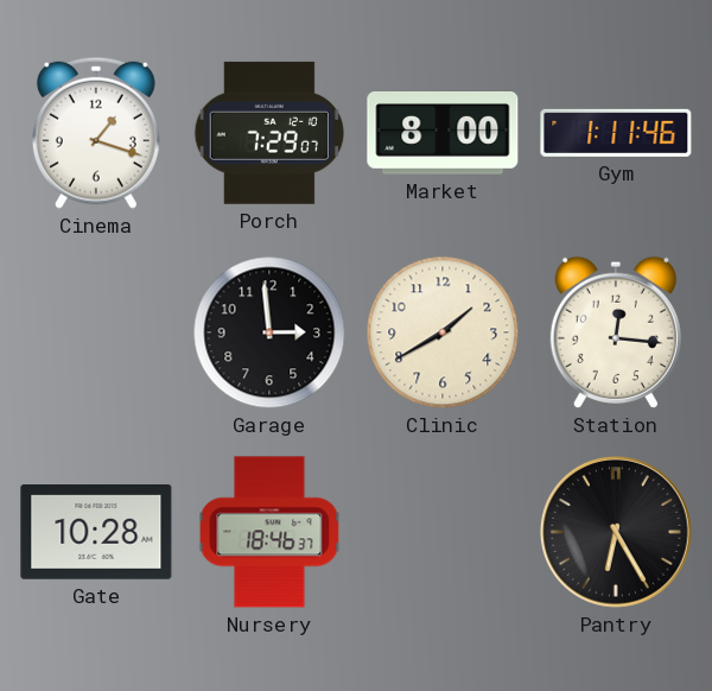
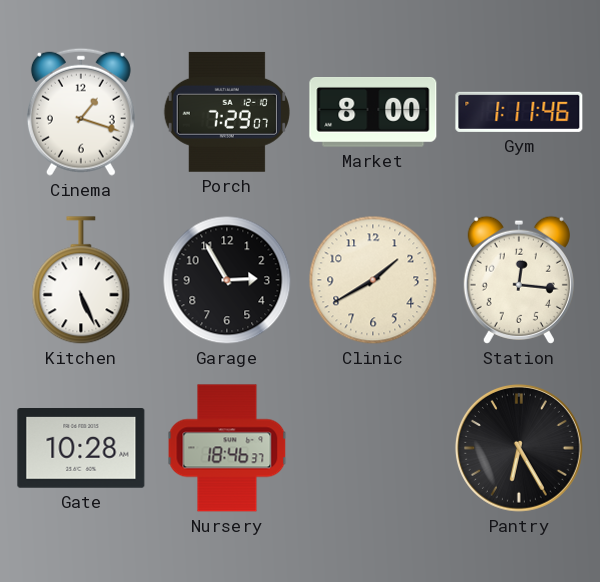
Kitchen: none -> 5:26
Garage: 2:59 -> 2:55
